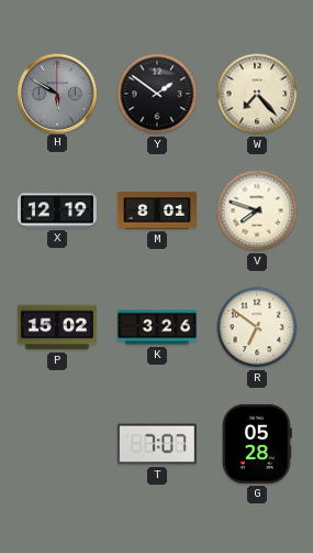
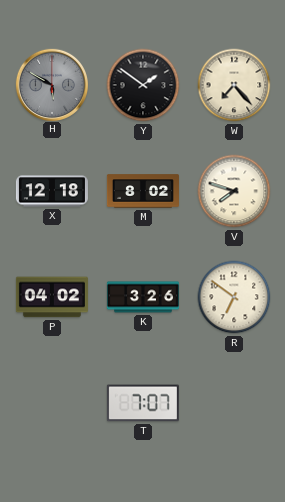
X: 12:19 -> 12:18
M: 8:01 -> 8:02
P: 15:02 -> 04:02
G: 05:28 -> none
